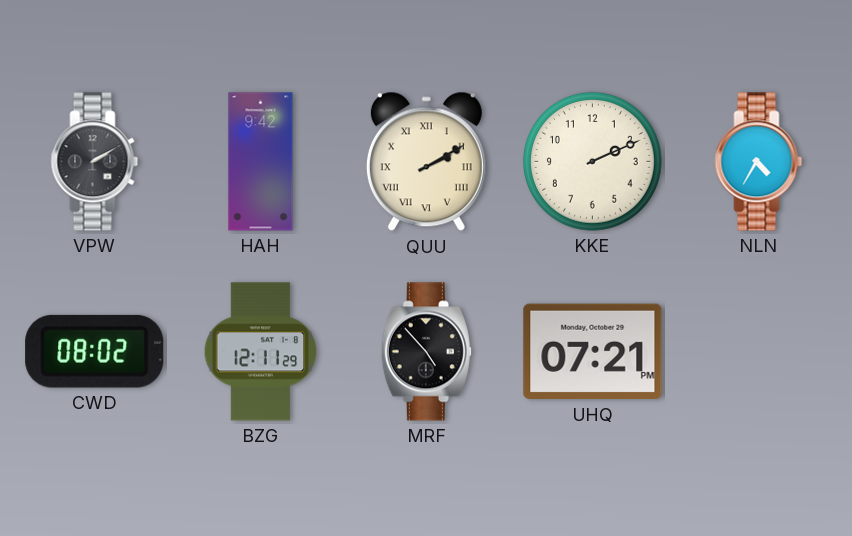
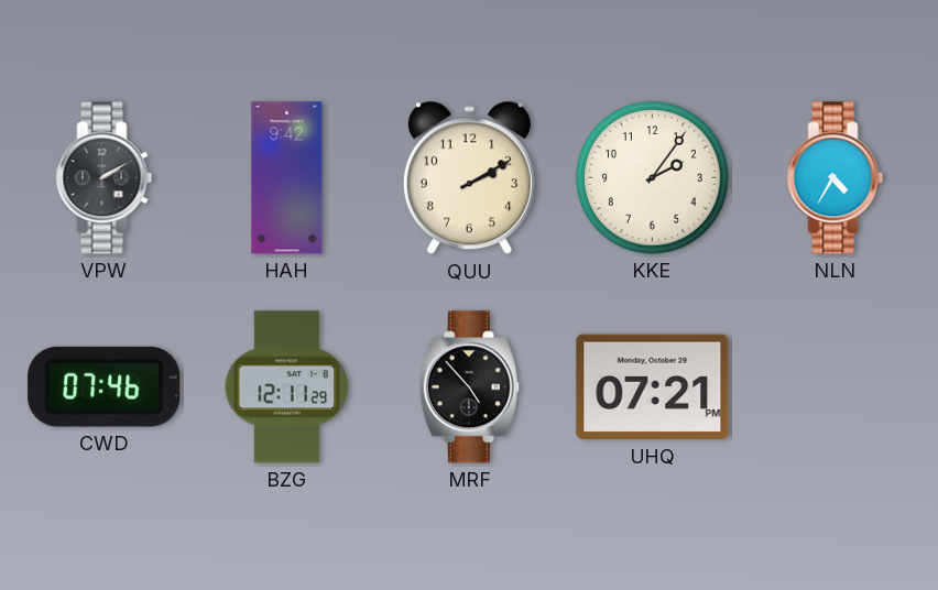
QUU numerals: Roman -> Arabic
KKE: 2:11 -> 2:06
CWD: 08:02 -> 07:46
